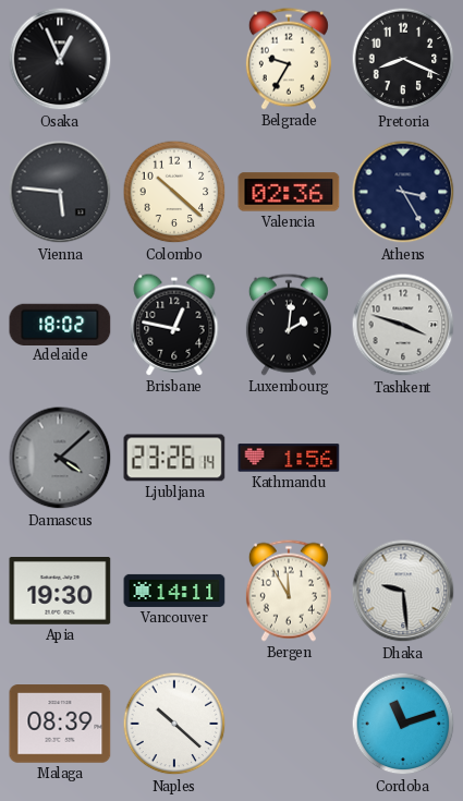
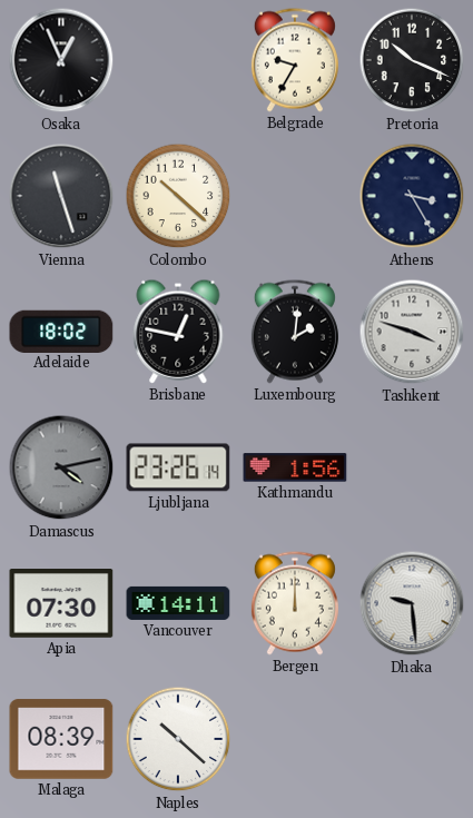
Pretoria: 8:19 -> 10:19
Vienna: 5:46 -> 11:27
Valencia: 02:36 -> none
Damascus: 4:08 -> 4:13
Apia: 19:30 -> 07:30
Bergen: 11:55 -> 12:00
Cordoba: 11:12 -> none
